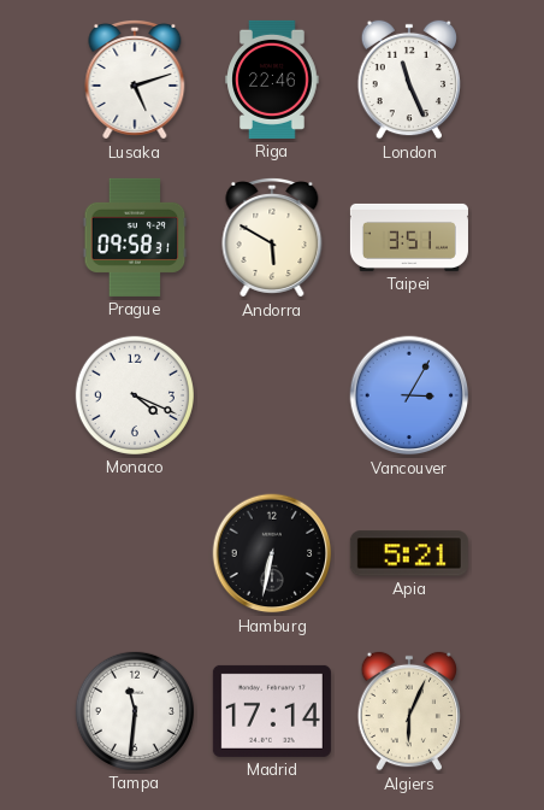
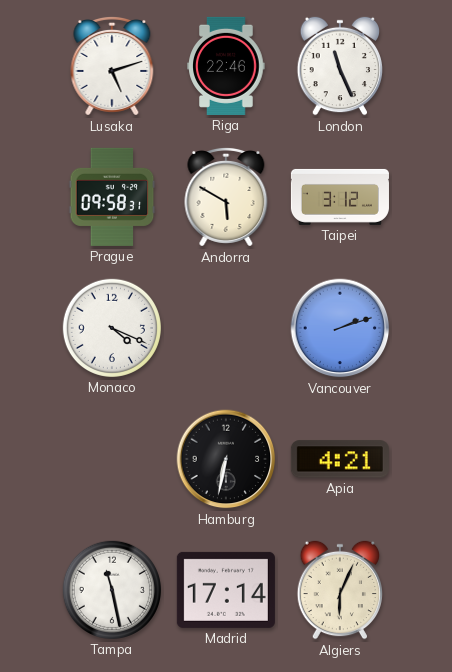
Taipei: 3:51 -> 3:12
Vancouver: 3:05 -> 2:12
Apia: 5:21 -> 4:21
Tampa: 11:31 -> 11:28
